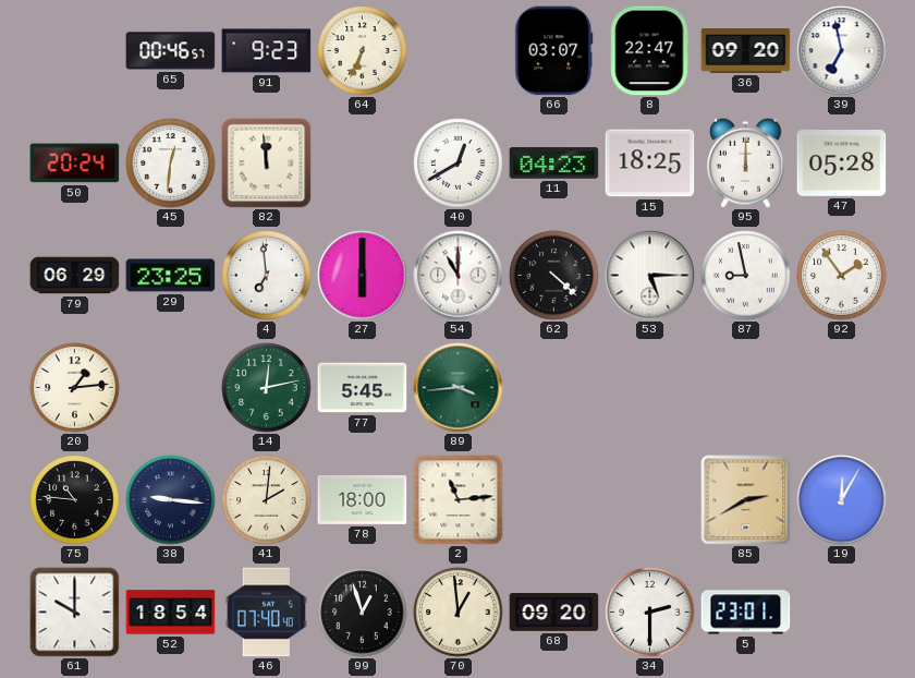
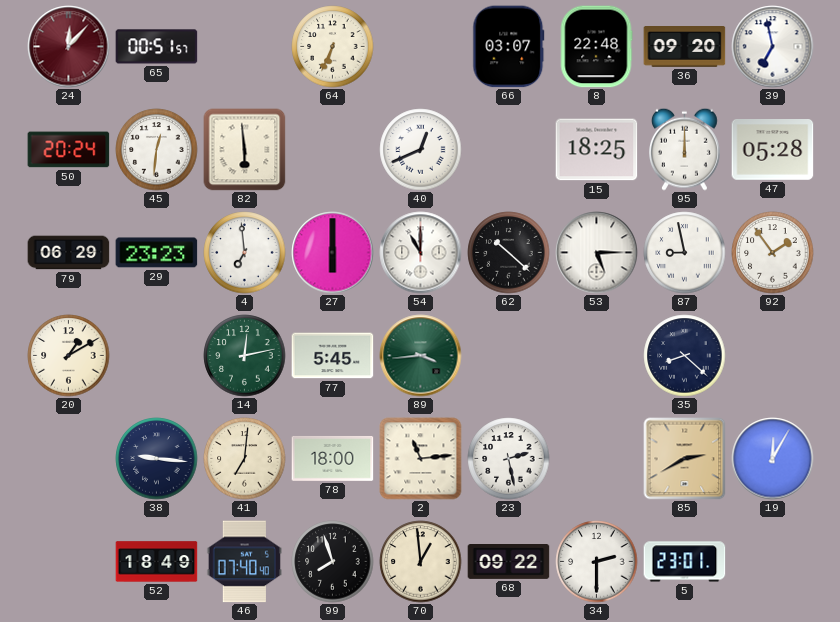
24: none -> 12:07
65: 00:46 -> 00:51
91: 9:23 -> none
8: 22:47 -> 22:48
82: 11:59 -> 5:59
40: 12:40 -> 12:41
11: 04:23 -> none
29: 23:25 -> 23:23
62: 4:22 -> 10:22
20: 1:14 -> 1:10
35: none -> 8:22
75: 10:46 -> none
41: 2:01 -> 7:01
23: none -> 2:28
61: 10:00 -> none
52: 18:54 -> 18:49
99: 12:57 -> 7:57
68: 09:20 -> 09:22
